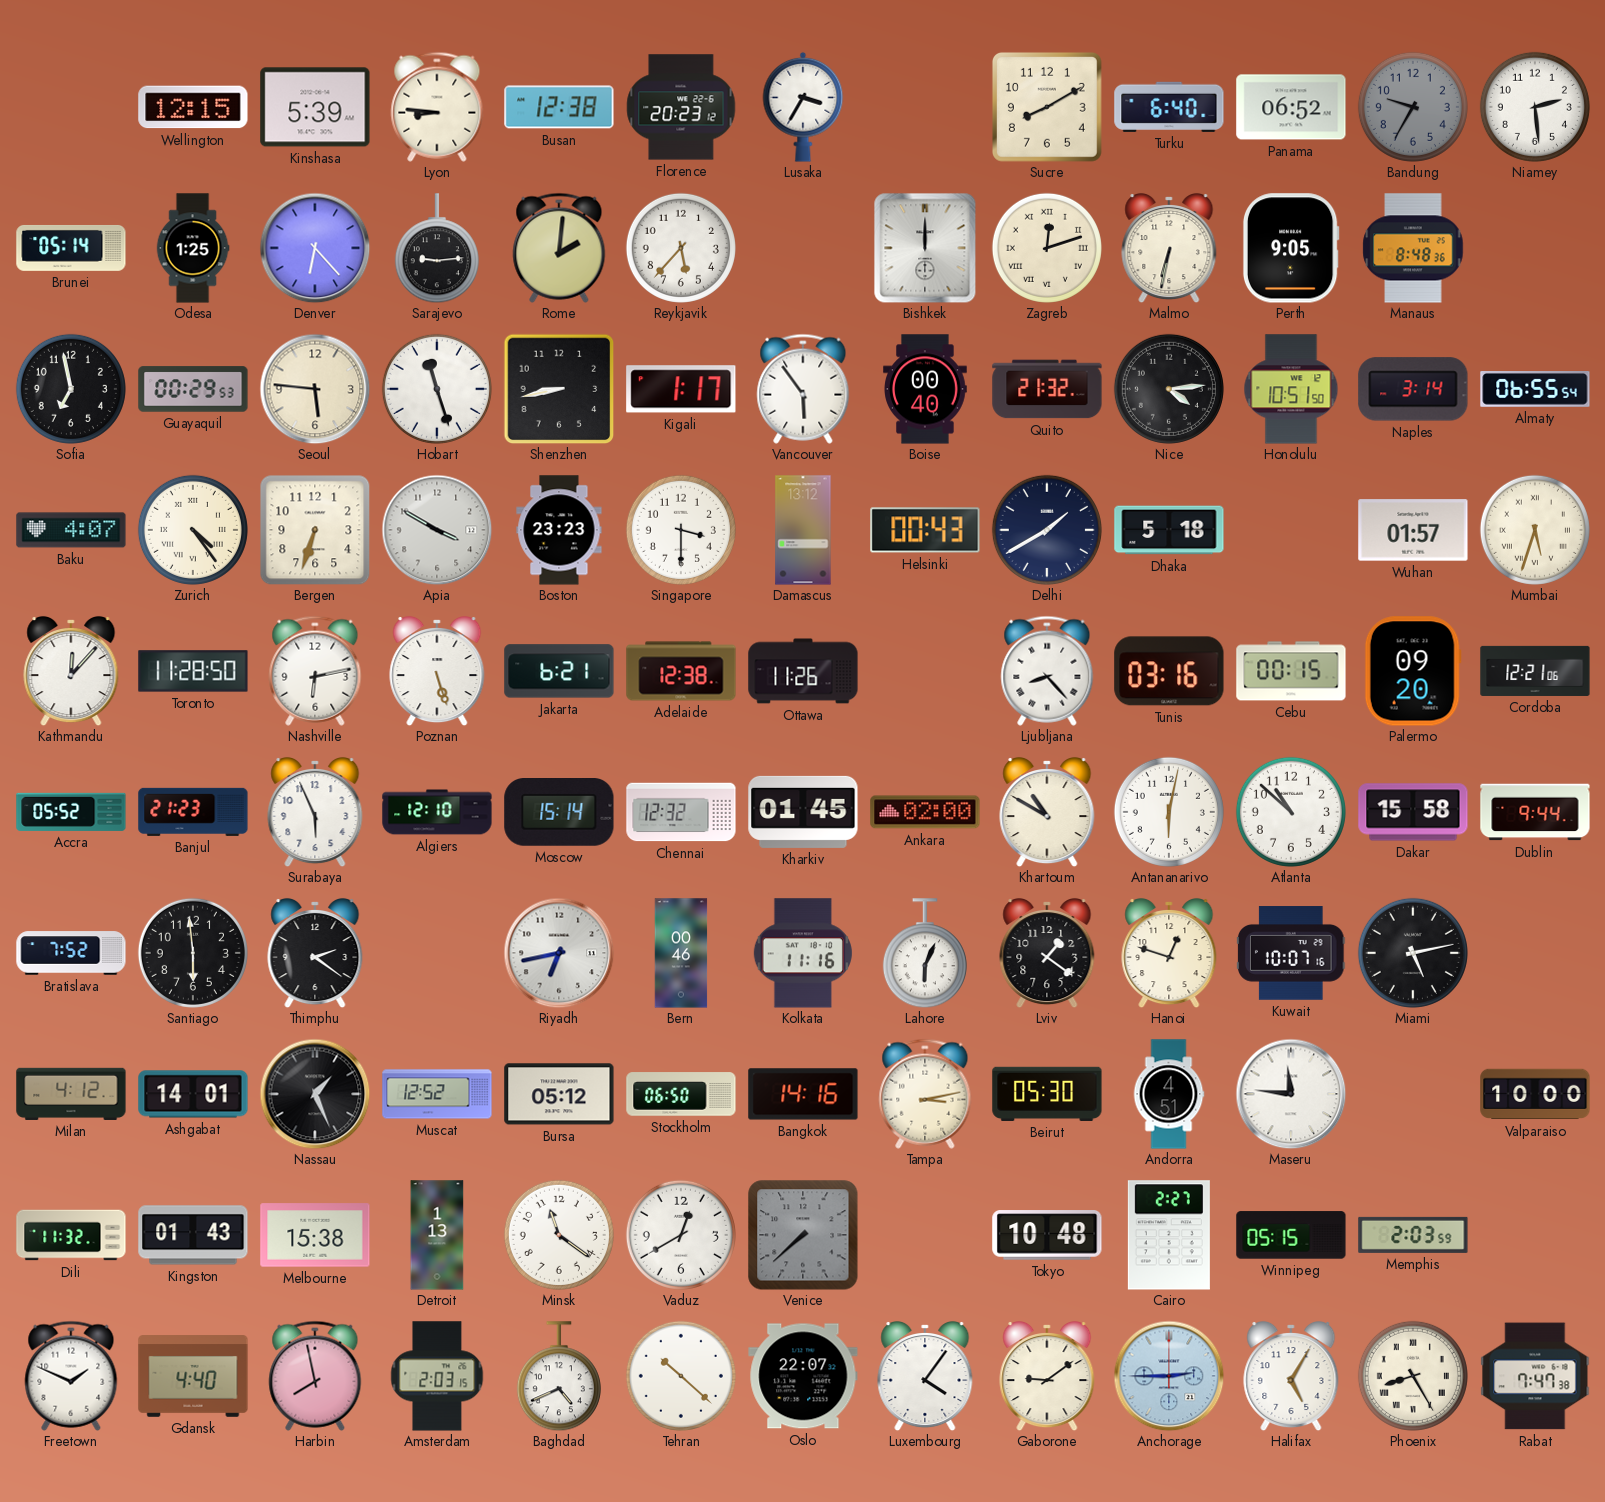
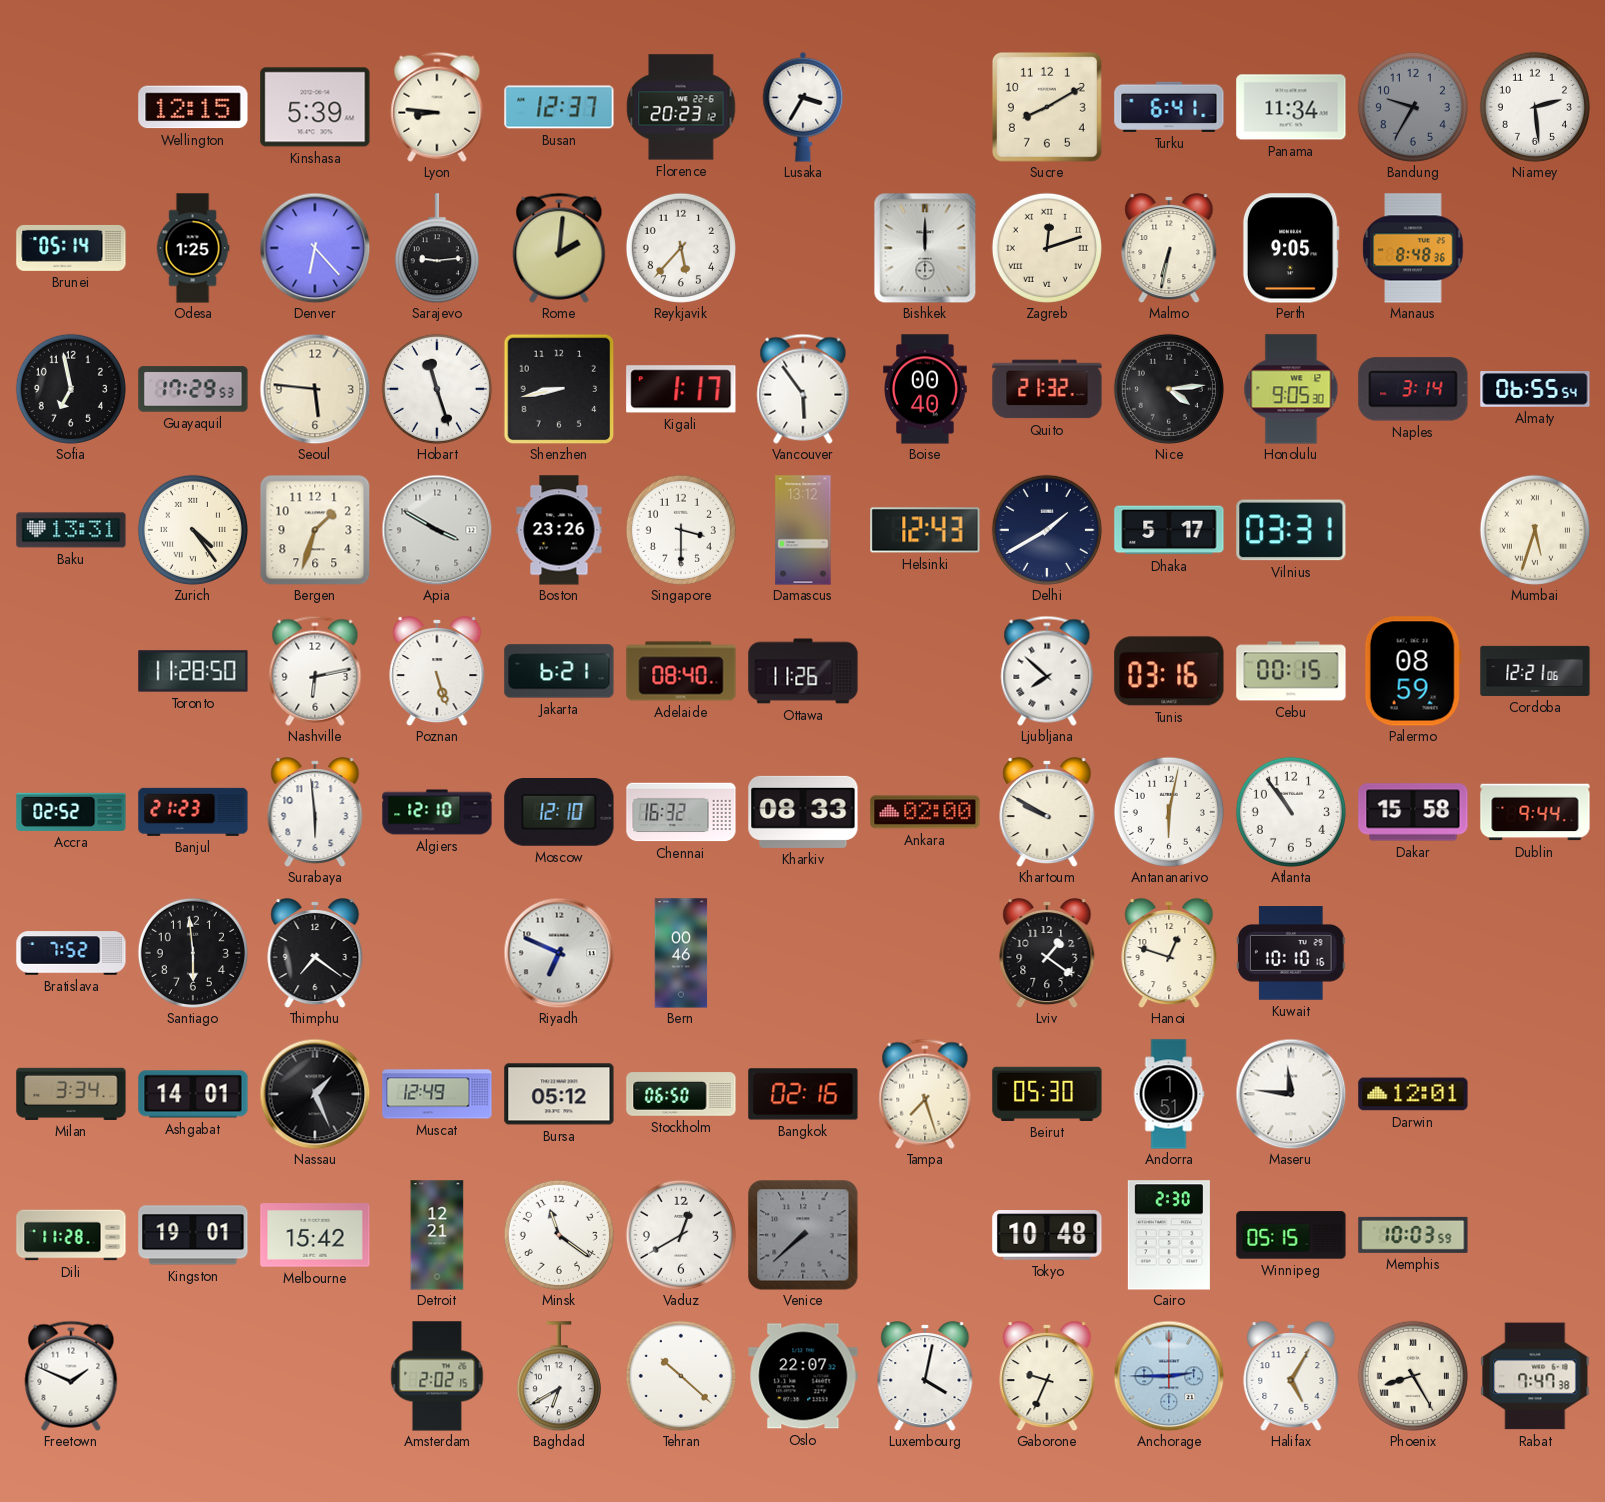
Busan: 12:38 -> 12:37
Turku: 6:40 -> 6:41
Panama: 06:52 -> 11:34
Guayaquil: 00:29 -> 17:29
Honolulu: 10:51 -> 9:05
Baku: 4:07 -> 13:31
Bergen: 6:33 -> 1:33
Boston: 23:23 -> 23:26
Helsinki: 00:43 -> 12:43
Dhaka: 5:18 -> 5:17
Vilnius: none -> 03:31
Wuhan: 01:57 -> none
Kathmandu: 12:07 -> none
Adelaide: 12:38 -> 08:40
Ljubljana: 8:23 -> 7:52
Palermo: 09:20 -> 08:59
Accra: 05:52 -> 02:52
Surabaya: 5:56 -> 5:59
Moscow: 15:14 -> 12:10
Chennai: 12:32 -> 16:32
Kharkiv: 01:45 -> 08:33
Khartoum: 10:50 -> 9:50
Atlanta: 10:52 -> 10:54
Thimphu: 2:21 -> 7:21
Riyadh: 6:43 -> 6:49
Kolkata: 11:16 -> none
Lahore: 6:04 -> none
Kuwait: 10:07 -> 10:10
Miami: 5:13 -> none
Milan: 4:12 -> 3:34
Muscat: 12:52 -> 12:49
Bangkok: 14:16 -> 02:16
Tampa: 3:13 -> 7:27
Andorra: 4:51 -> 1:51
Darwin: none -> 12:01
Valparaiso: 10:00 -> none
Dili: 11:32 -> 11:28
Kingston: 01:43 -> 19:01
Melbourne: 15:38 -> 15:42
Detroit: 1:13 -> 12:21
Cairo: 2:27 -> 2:30
Memphis: 2:03 -> 10:03
Gdansk: 4:40 -> none
Harbin: 7:58 -> none
Amsterdam: 2:03 -> 2:02
Baghdad: 4:41 -> 6:40
Luxembourg: 4:06 -> 4:02
Gaborone: 9:09 -> 9:34
